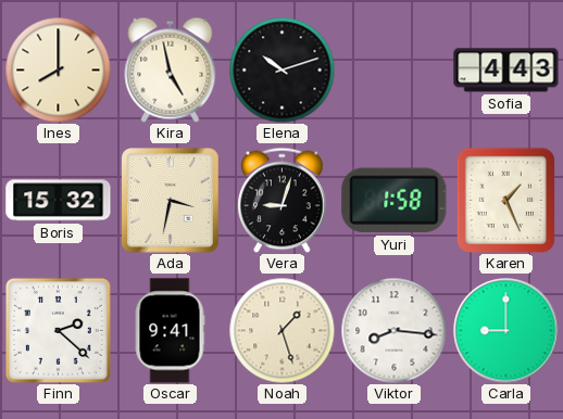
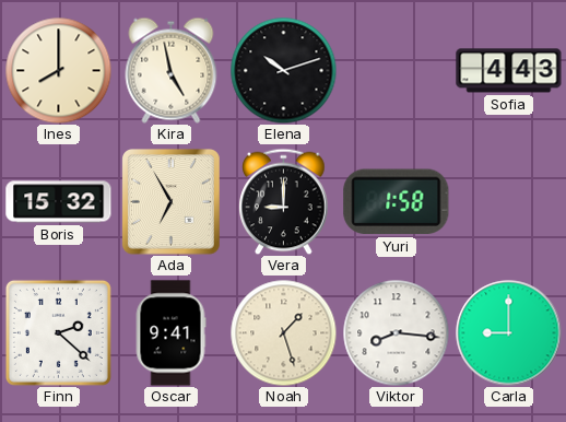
Ada: 3:32 -> 6:55
Vera: 9:03 -> 9:00
Karen: 1:26 -> none
